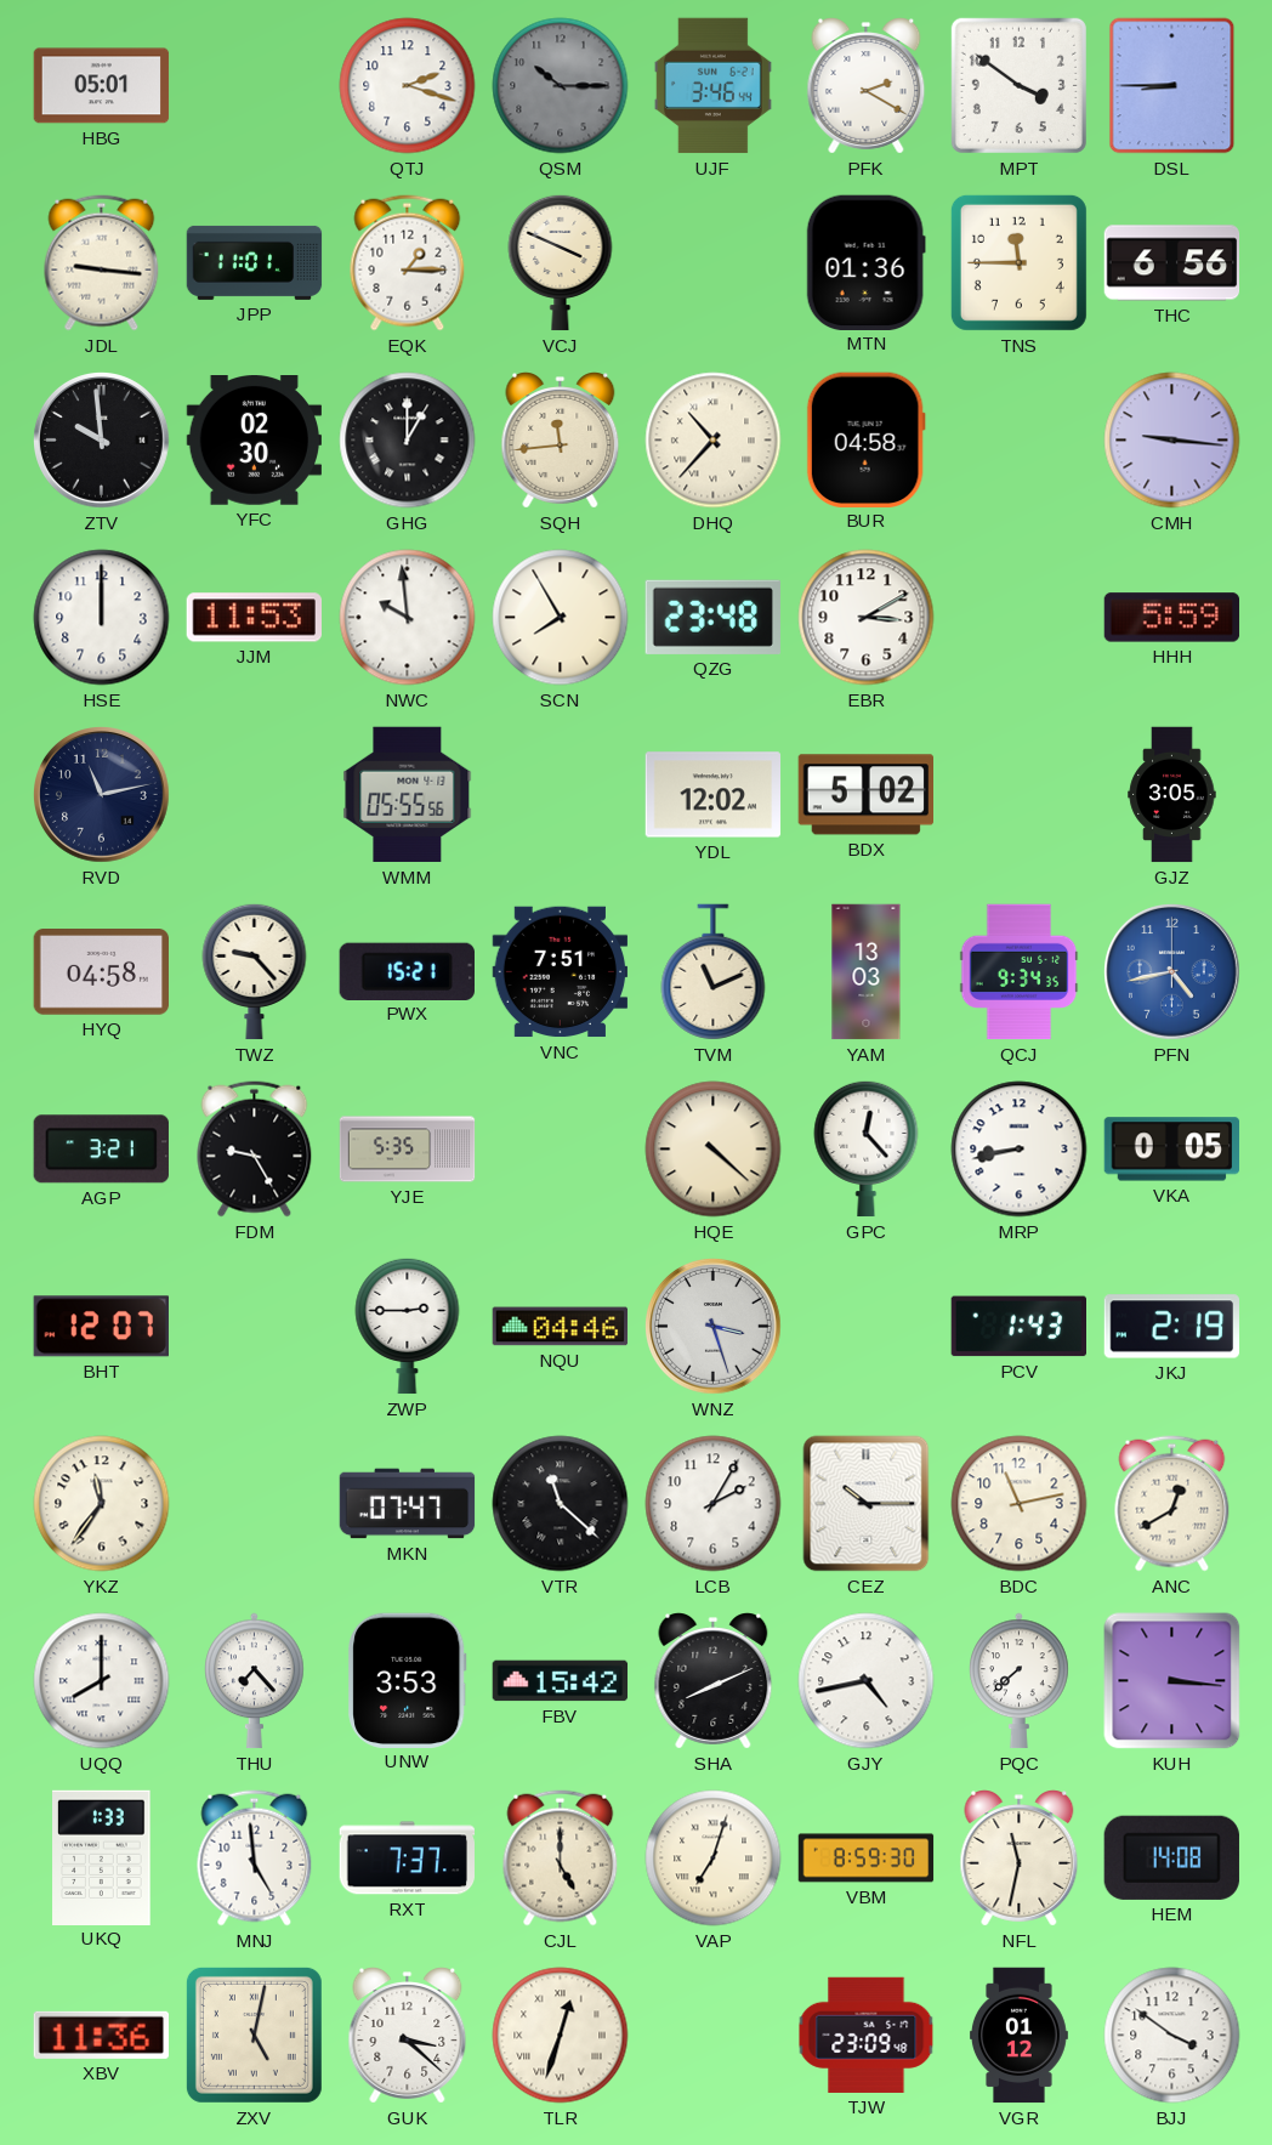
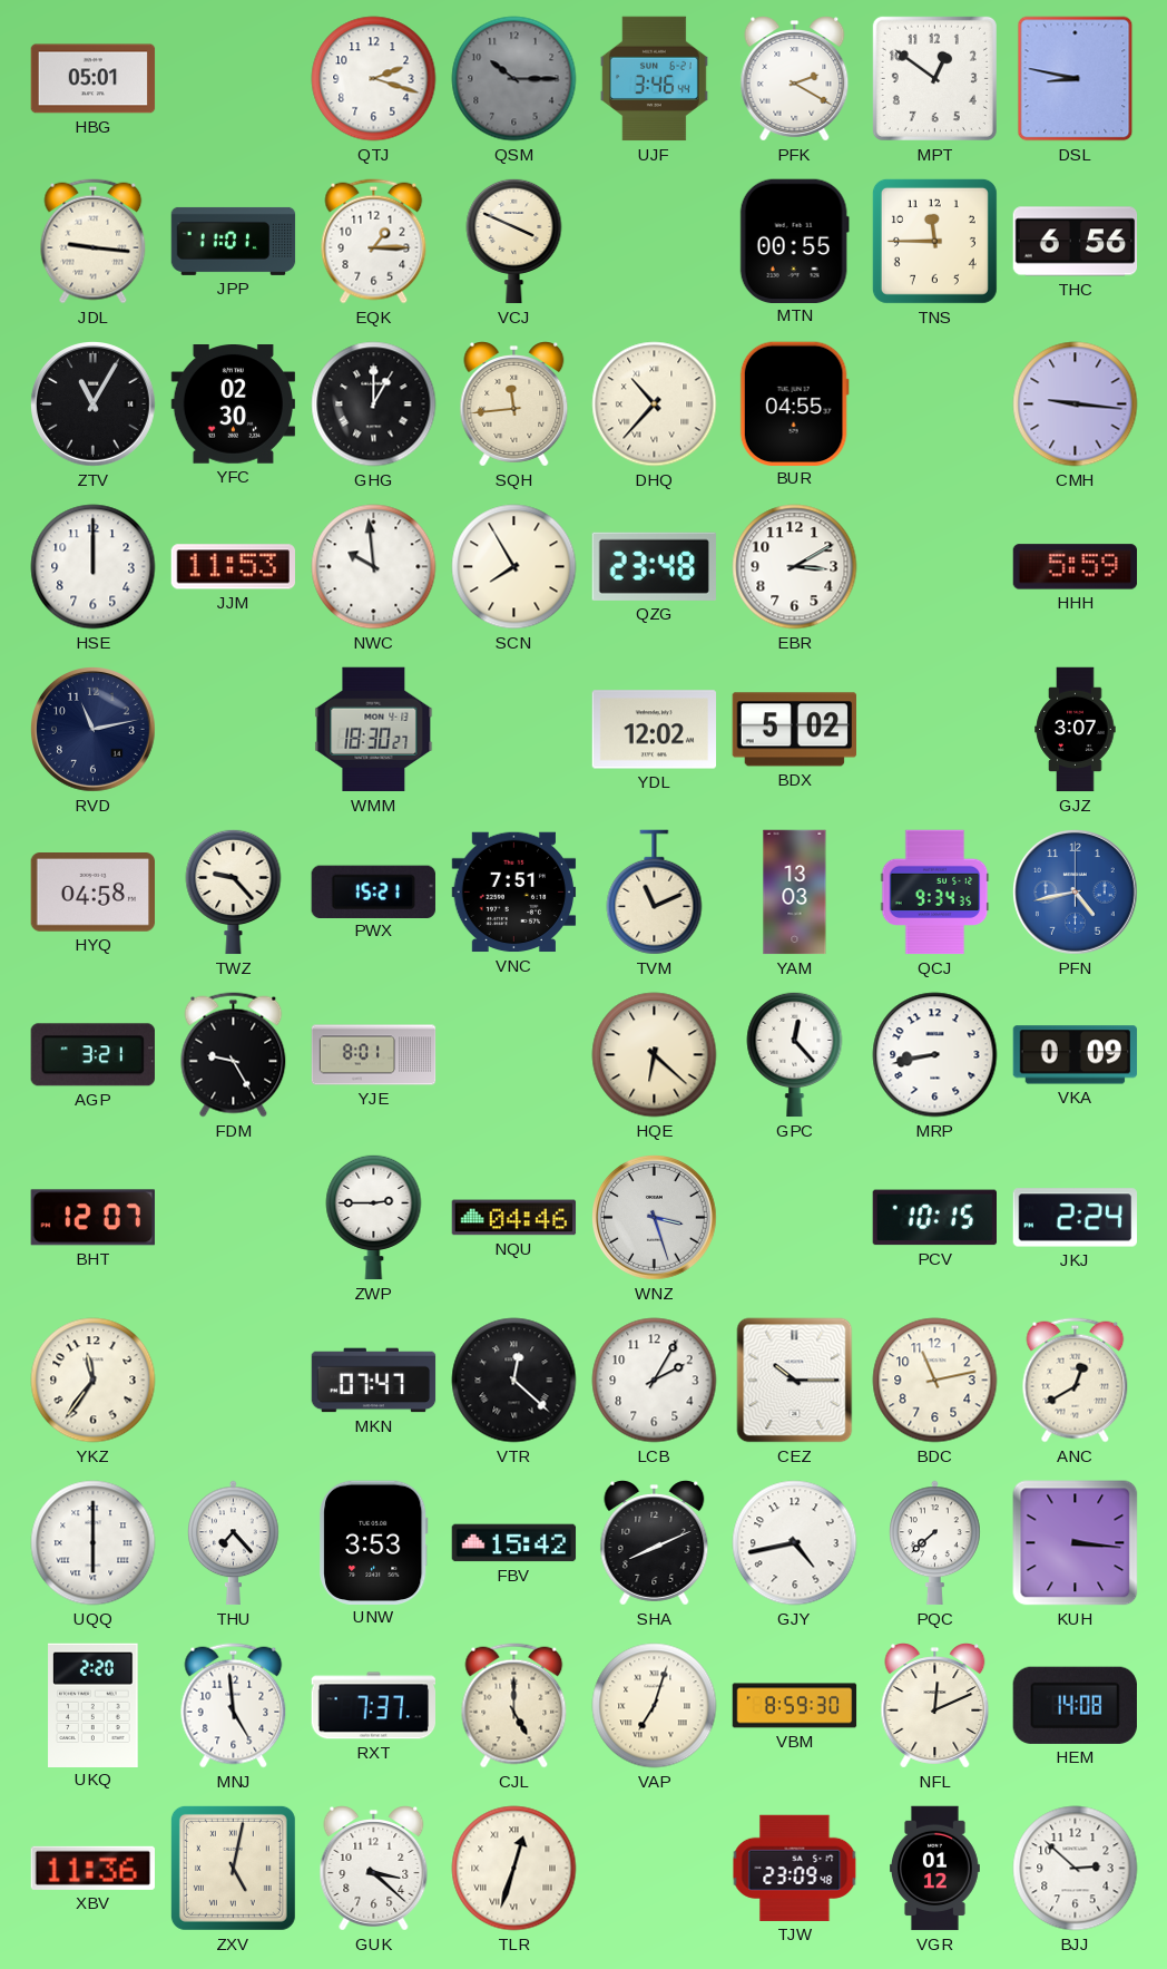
MPT: 3:51 -> 12:51
DSL: 8:45 -> 8:47
MTN: 01:36 -> 00:55
ZTV: 9:59 -> 11:05
BUR: 04:58 -> 04:55
WMM: 05:55 -> 18:30
GJZ: 3:05 -> 3:07
YJE: 5:35 -> 8:01
HQE: 4:22 -> 6:22
VKA: 0:05 -> 0:09
PCV: 1:43 -> 10:15
JKJ: 2:19 -> 2:24
VTR: 11:22 -> 12:22
UQQ: 8:00 -> 6:00
UKQ: 1:33 -> 2:20
NFL: 11:32 -> 12:11
BJJ: 3:51 -> 2:52
